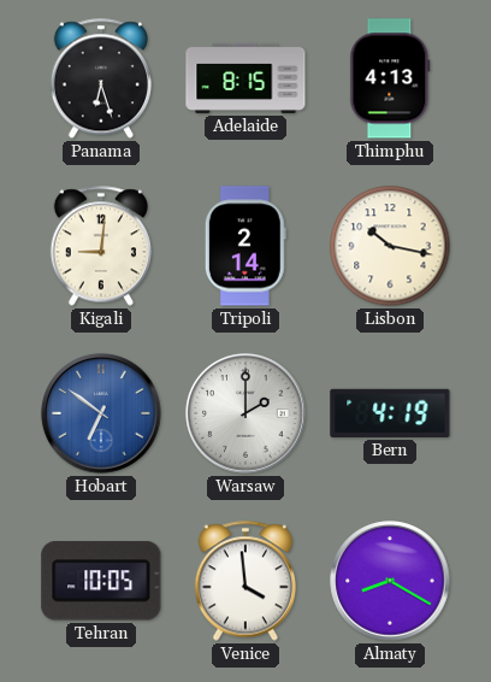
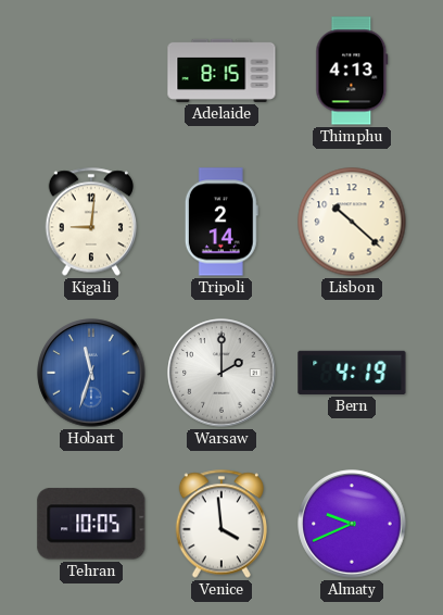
Panama: 6:27 -> none
Lisbon: 10:17 -> 10:22
Hobart: 6:51 -> 11:33
Almaty: 8:20 -> 9:41
